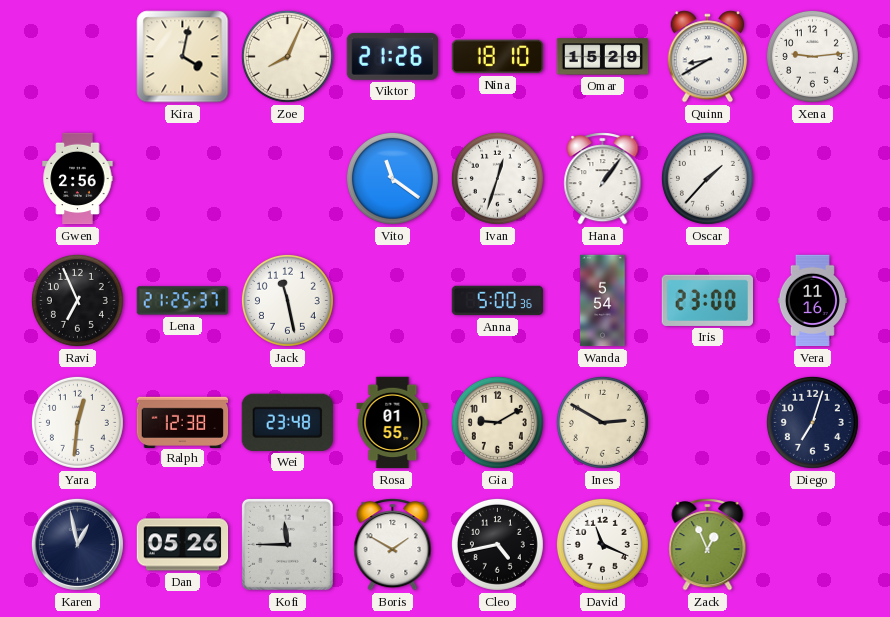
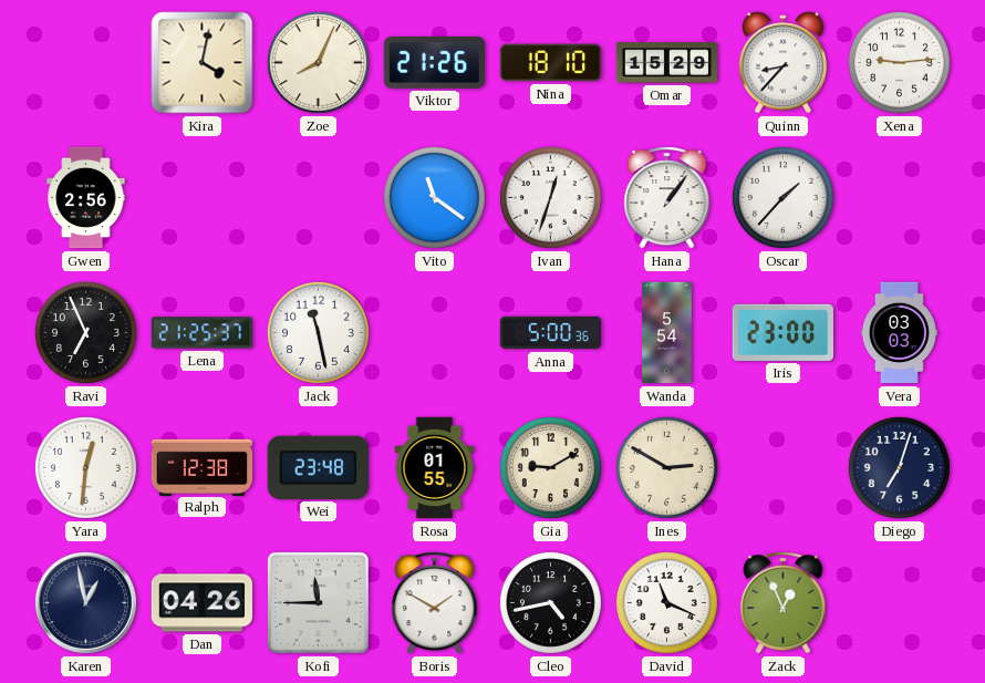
Quinn: 8:40 -> 8:37
Vera: 11:16 -> 03:03
Dan: 05:26 -> 04:26
